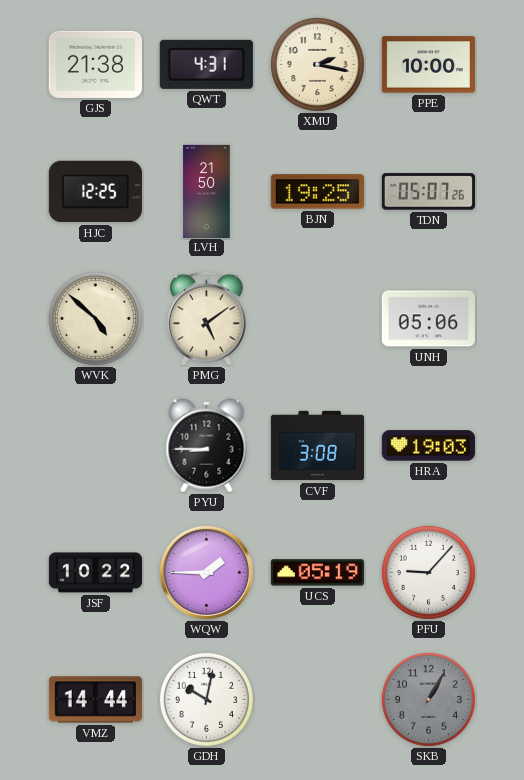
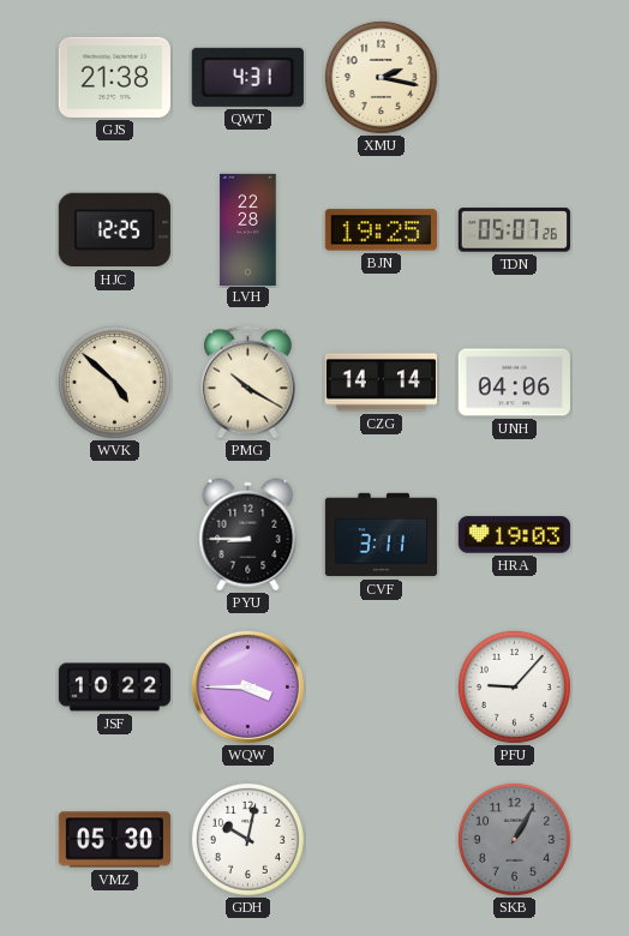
PPE: 10:00 -> none
LVH: 21:50 -> 22:28
PMG: 5:09 -> 10:20
CZG: none -> 14:14
UNH: 05:06 -> 04:06
CVF: 3:08 -> 3:11
WQW: 1:45 -> 3:45
UCS: 05:19 -> none
VMZ: 14:44 -> 05:30
